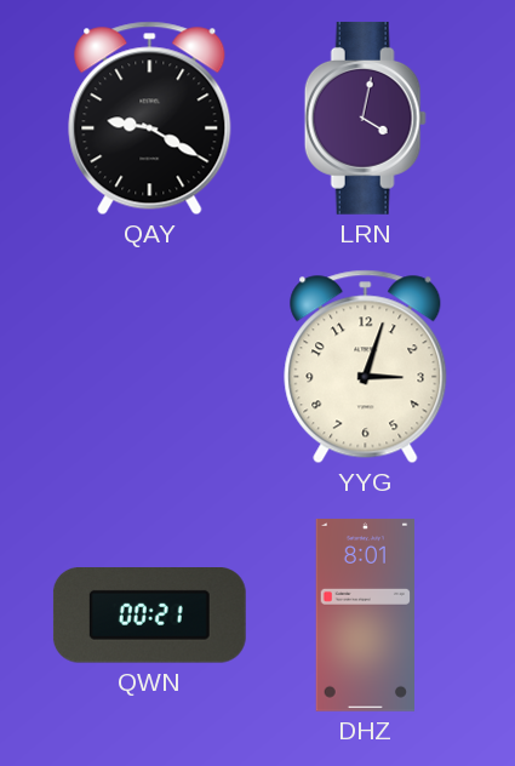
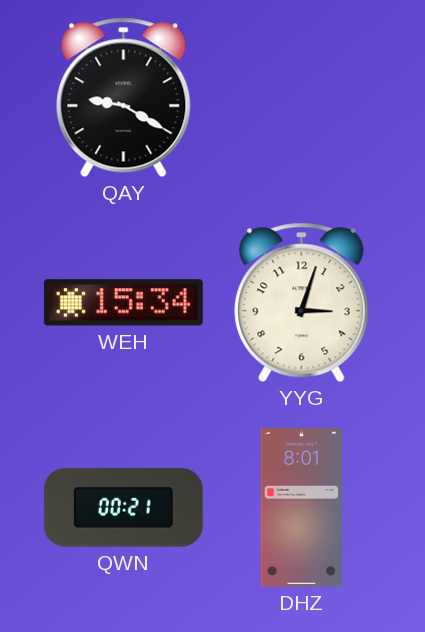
LRN: 4:02 -> none
WEH: none -> 15:34
